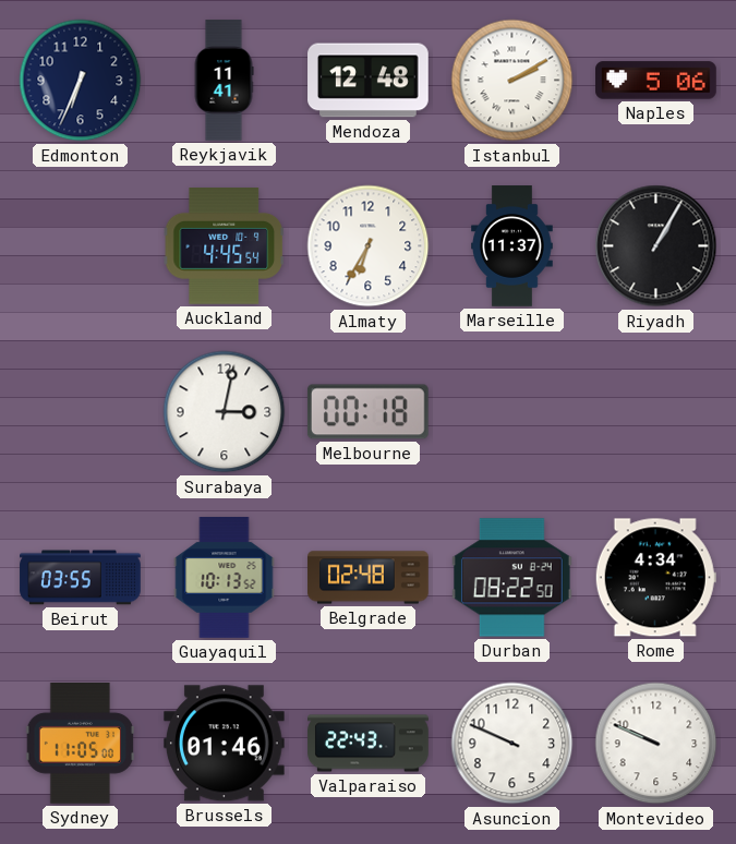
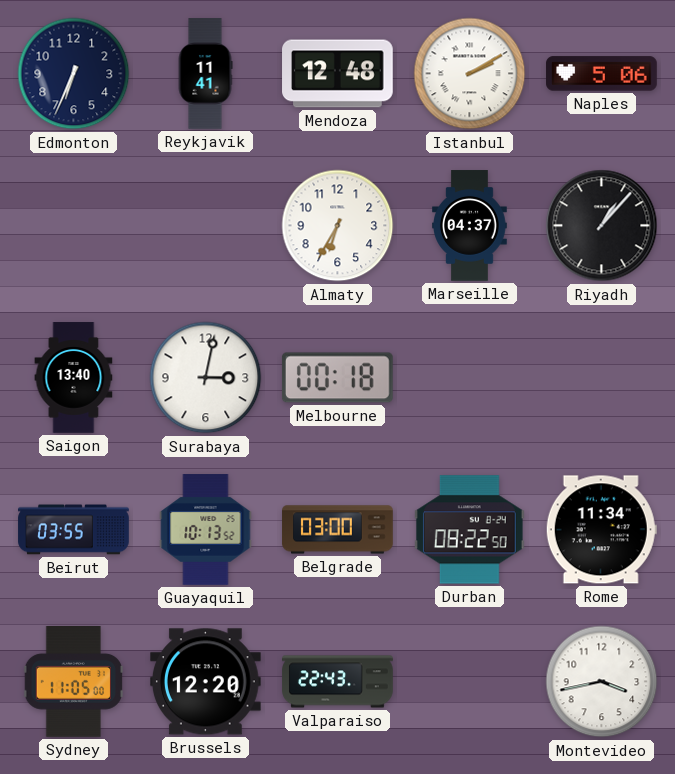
Auckland: 4:45 -> none
Marseille: 11:37 -> 04:37
Riyadh: 1:05 -> 1:07
Saigon: none -> 13:40
Belgrade: 02:48 -> 03:00
Rome: 4:34 -> 11:34
Brussels: 01:46 -> 12:20
Asuncion: 9:49 -> none
Montevideo: 9:49 -> 3:43
